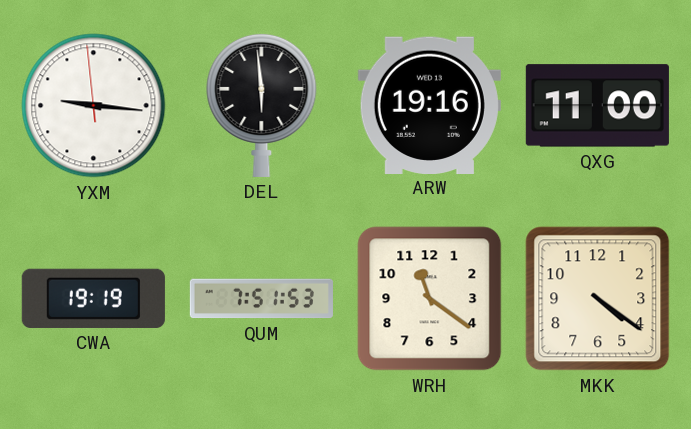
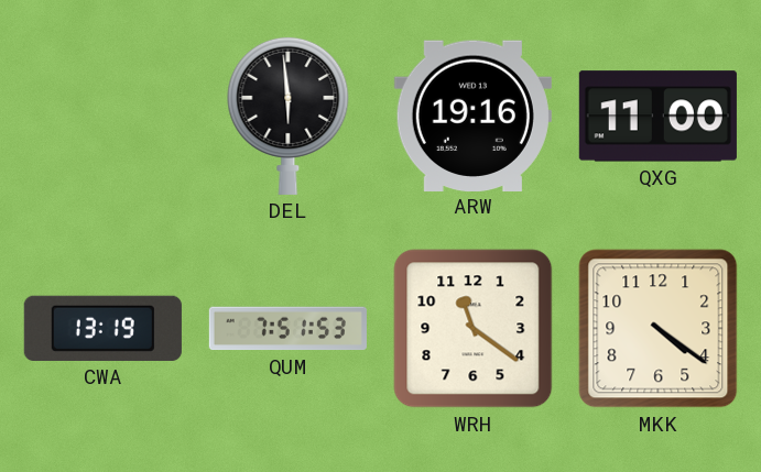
YXM: 9:15 -> none
CWA: 19:19 -> 13:19
